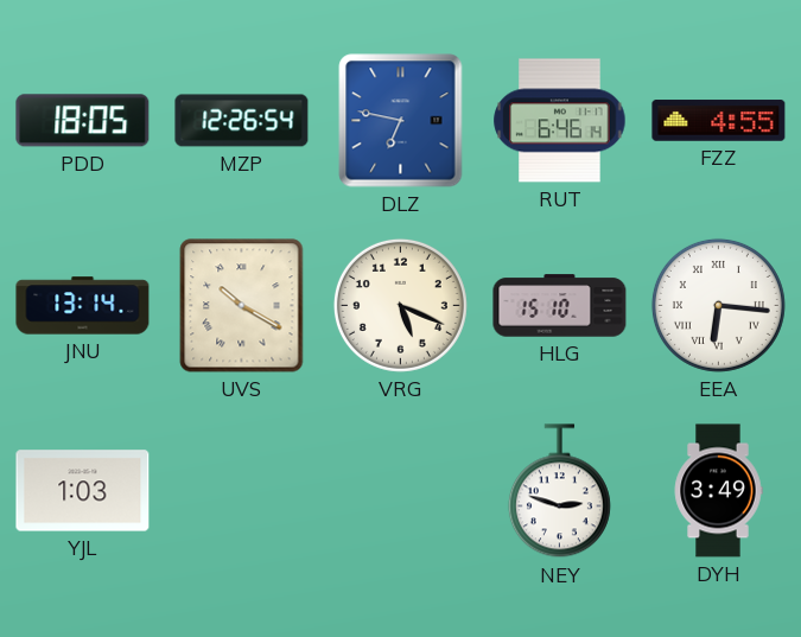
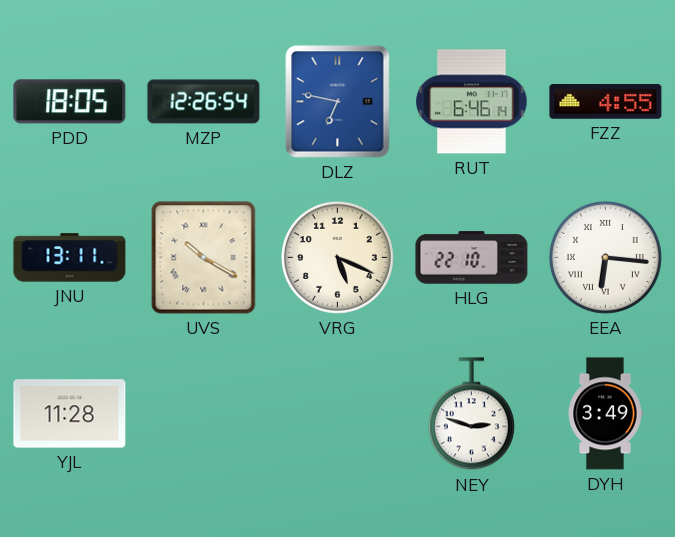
JNU: 13:14 -> 13:11
HLG: 15:10 -> 22:10
YJL: 1:03 -> 11:28
